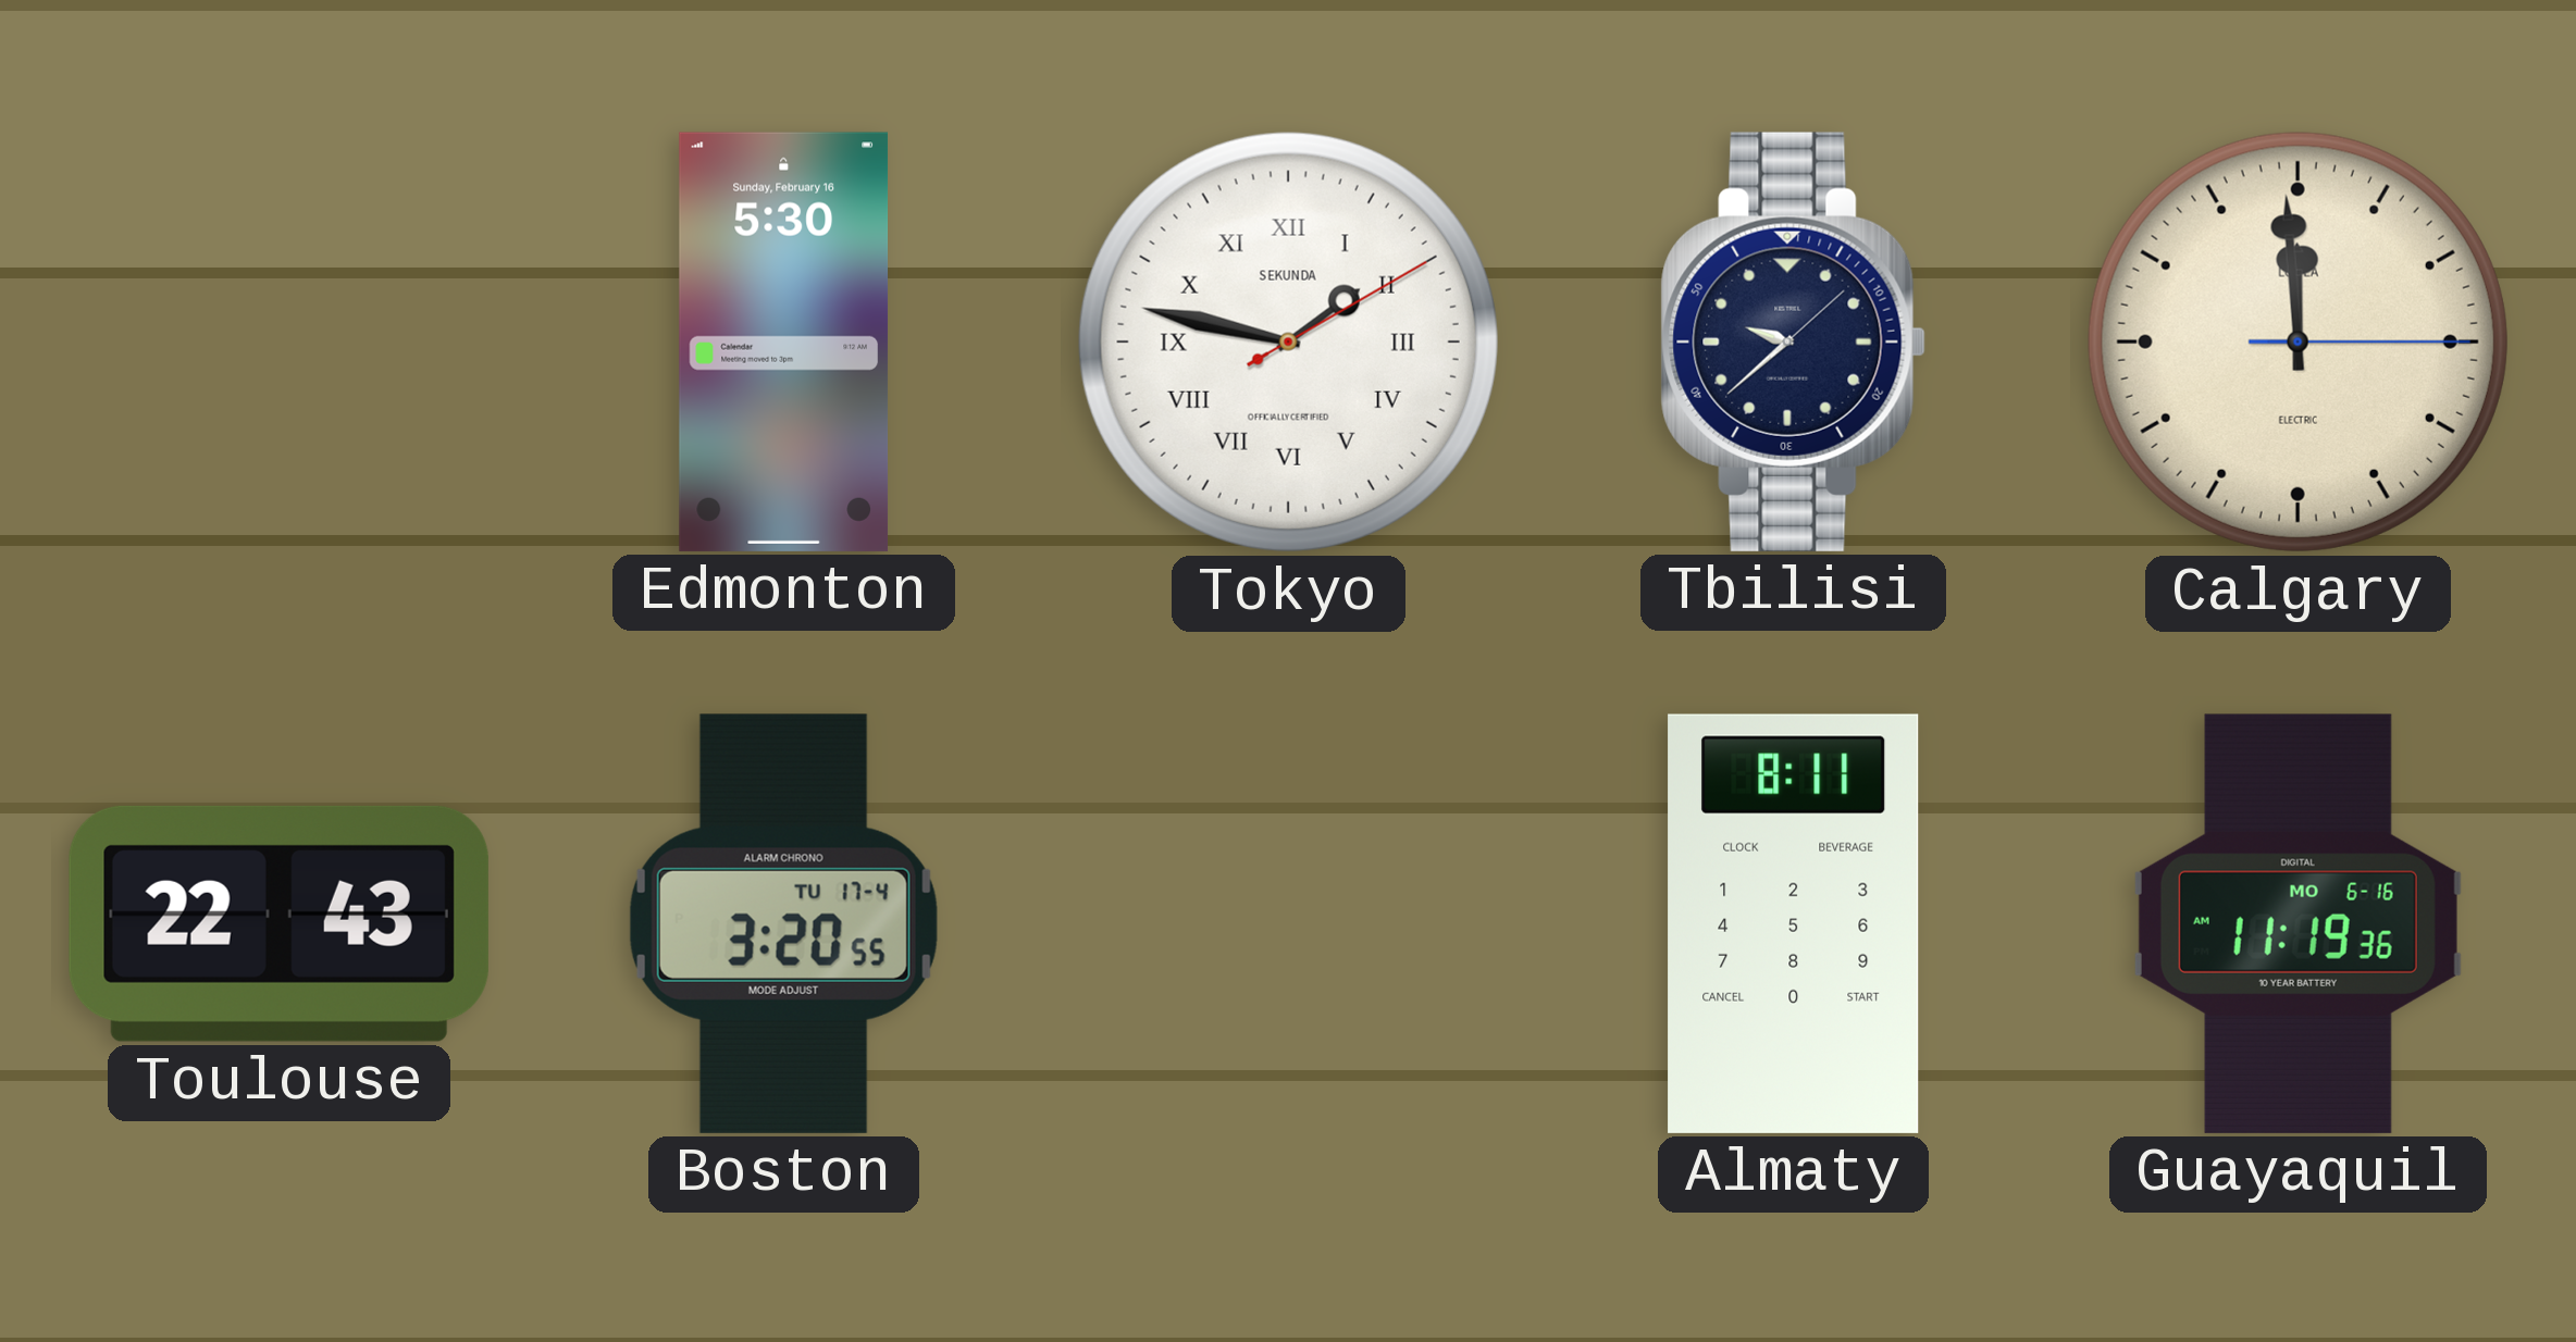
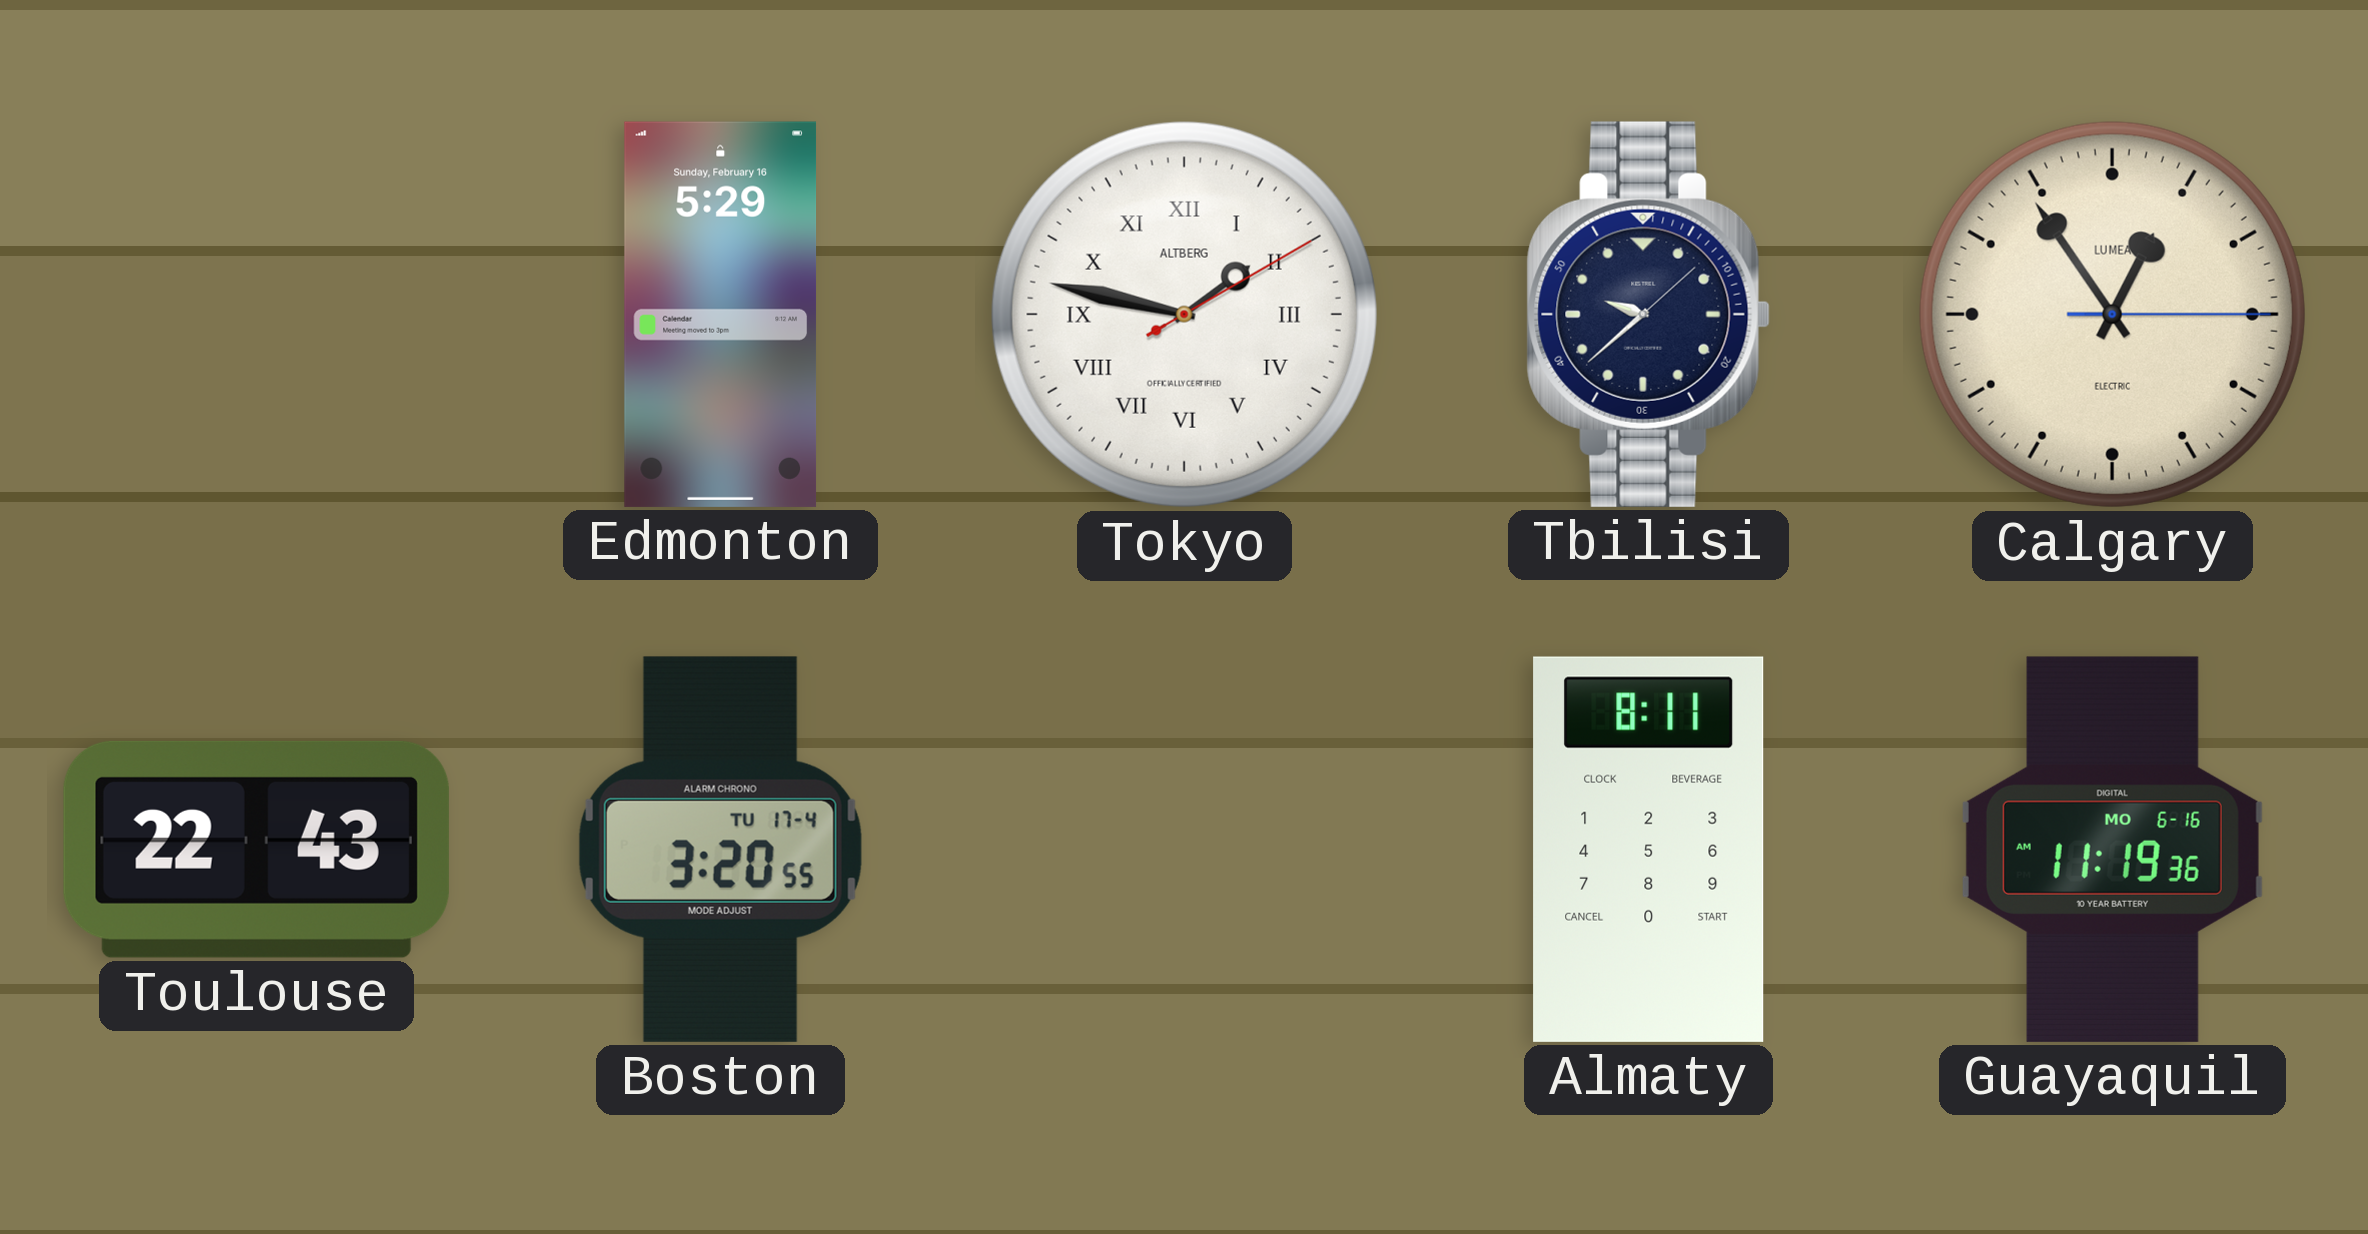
Edmonton: 5:30 -> 5:29
Tokyo brand: SEKUNDA -> ALTBERG
Calgary: 11:59 -> 12:54
